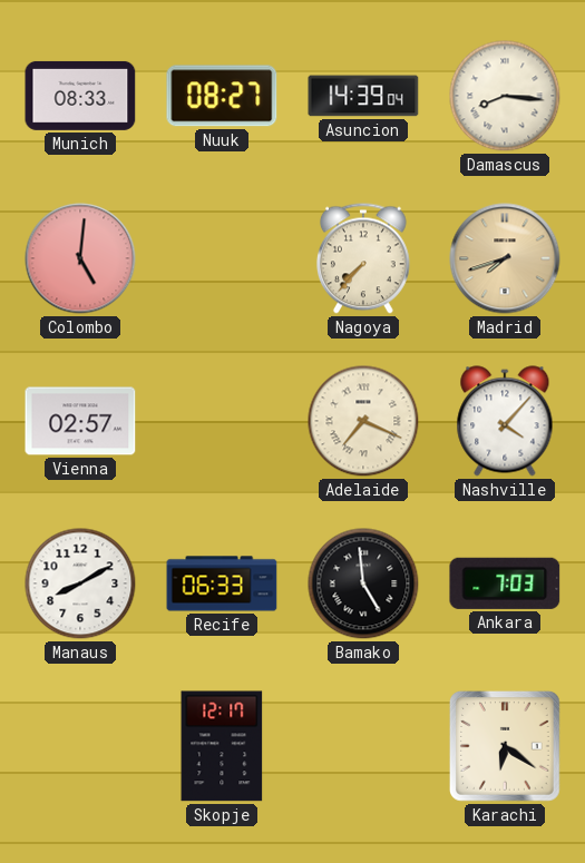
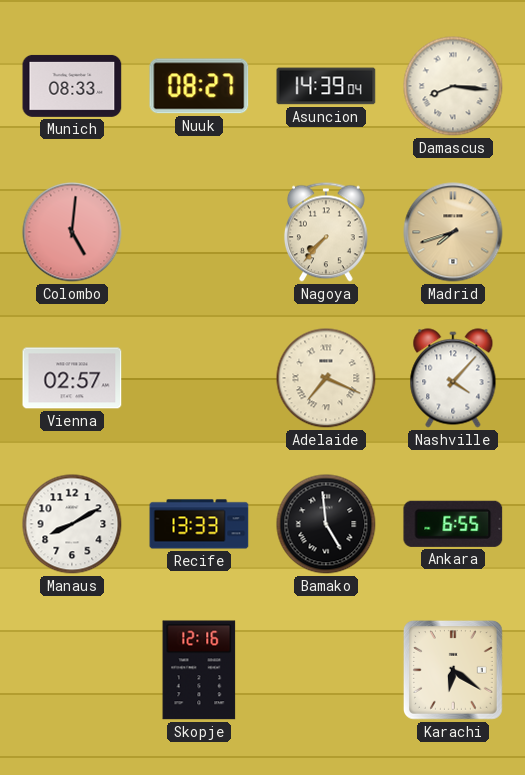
Recife: 06:33 -> 13:33
Ankara: 7:03 -> 6:55
Skopje: 12:17 -> 12:16
